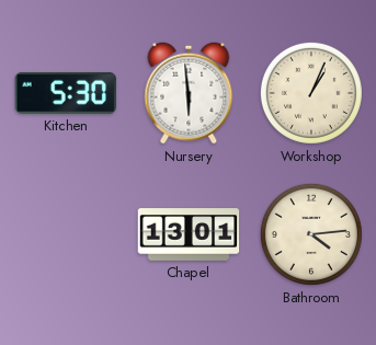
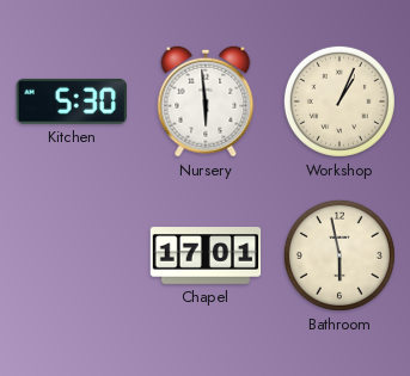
Chapel: 13:01 -> 17:01
Bathroom: 4:14 -> 5:58
